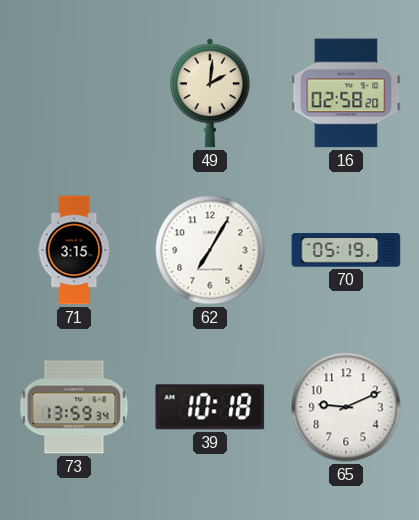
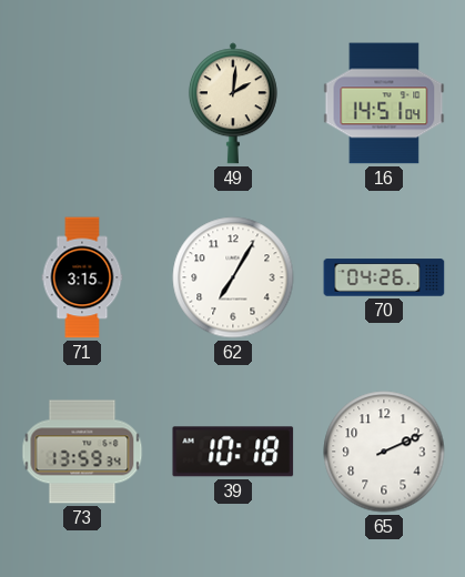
16: 02:58 -> 14:51
70: 05:19 -> 04:26
65: 9:11 -> 2:11
